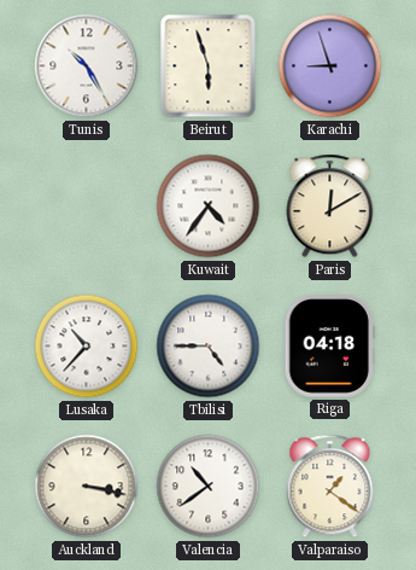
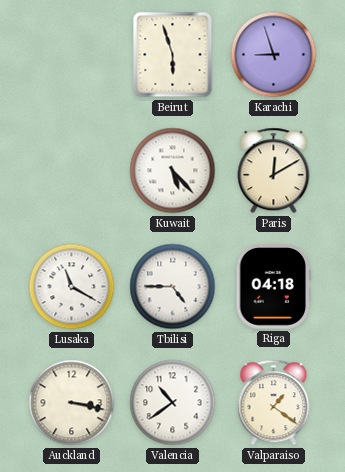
Tunis: 10:25 -> none
Kuwait: 4:36 -> 5:23
Lusaka: 10:37 -> 11:20
